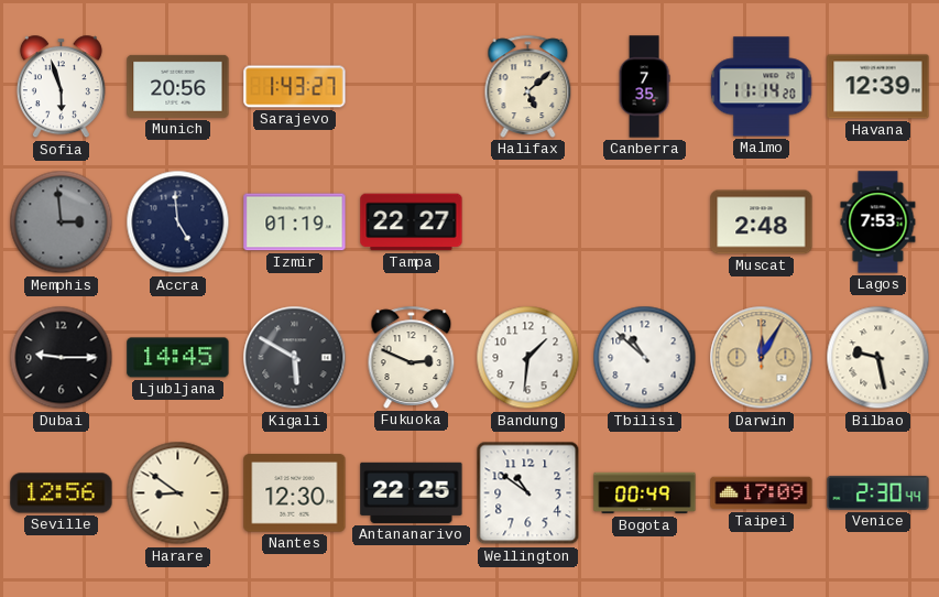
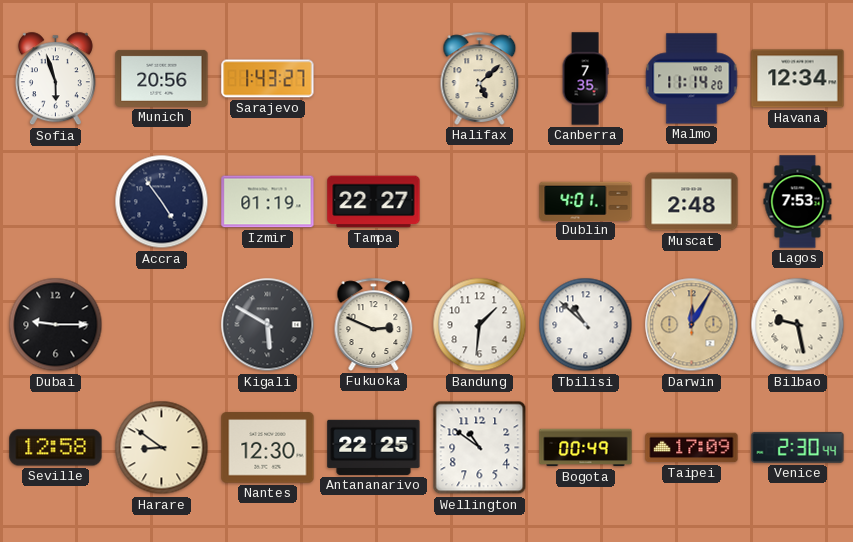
Havana: 12:39 -> 12:34
Memphis: 2:59 -> none
Accra: 4:59 -> 4:54
Dublin: none -> 4:01
Ljubljana: 14:45 -> none
Seville: 12:56 -> 12:58
